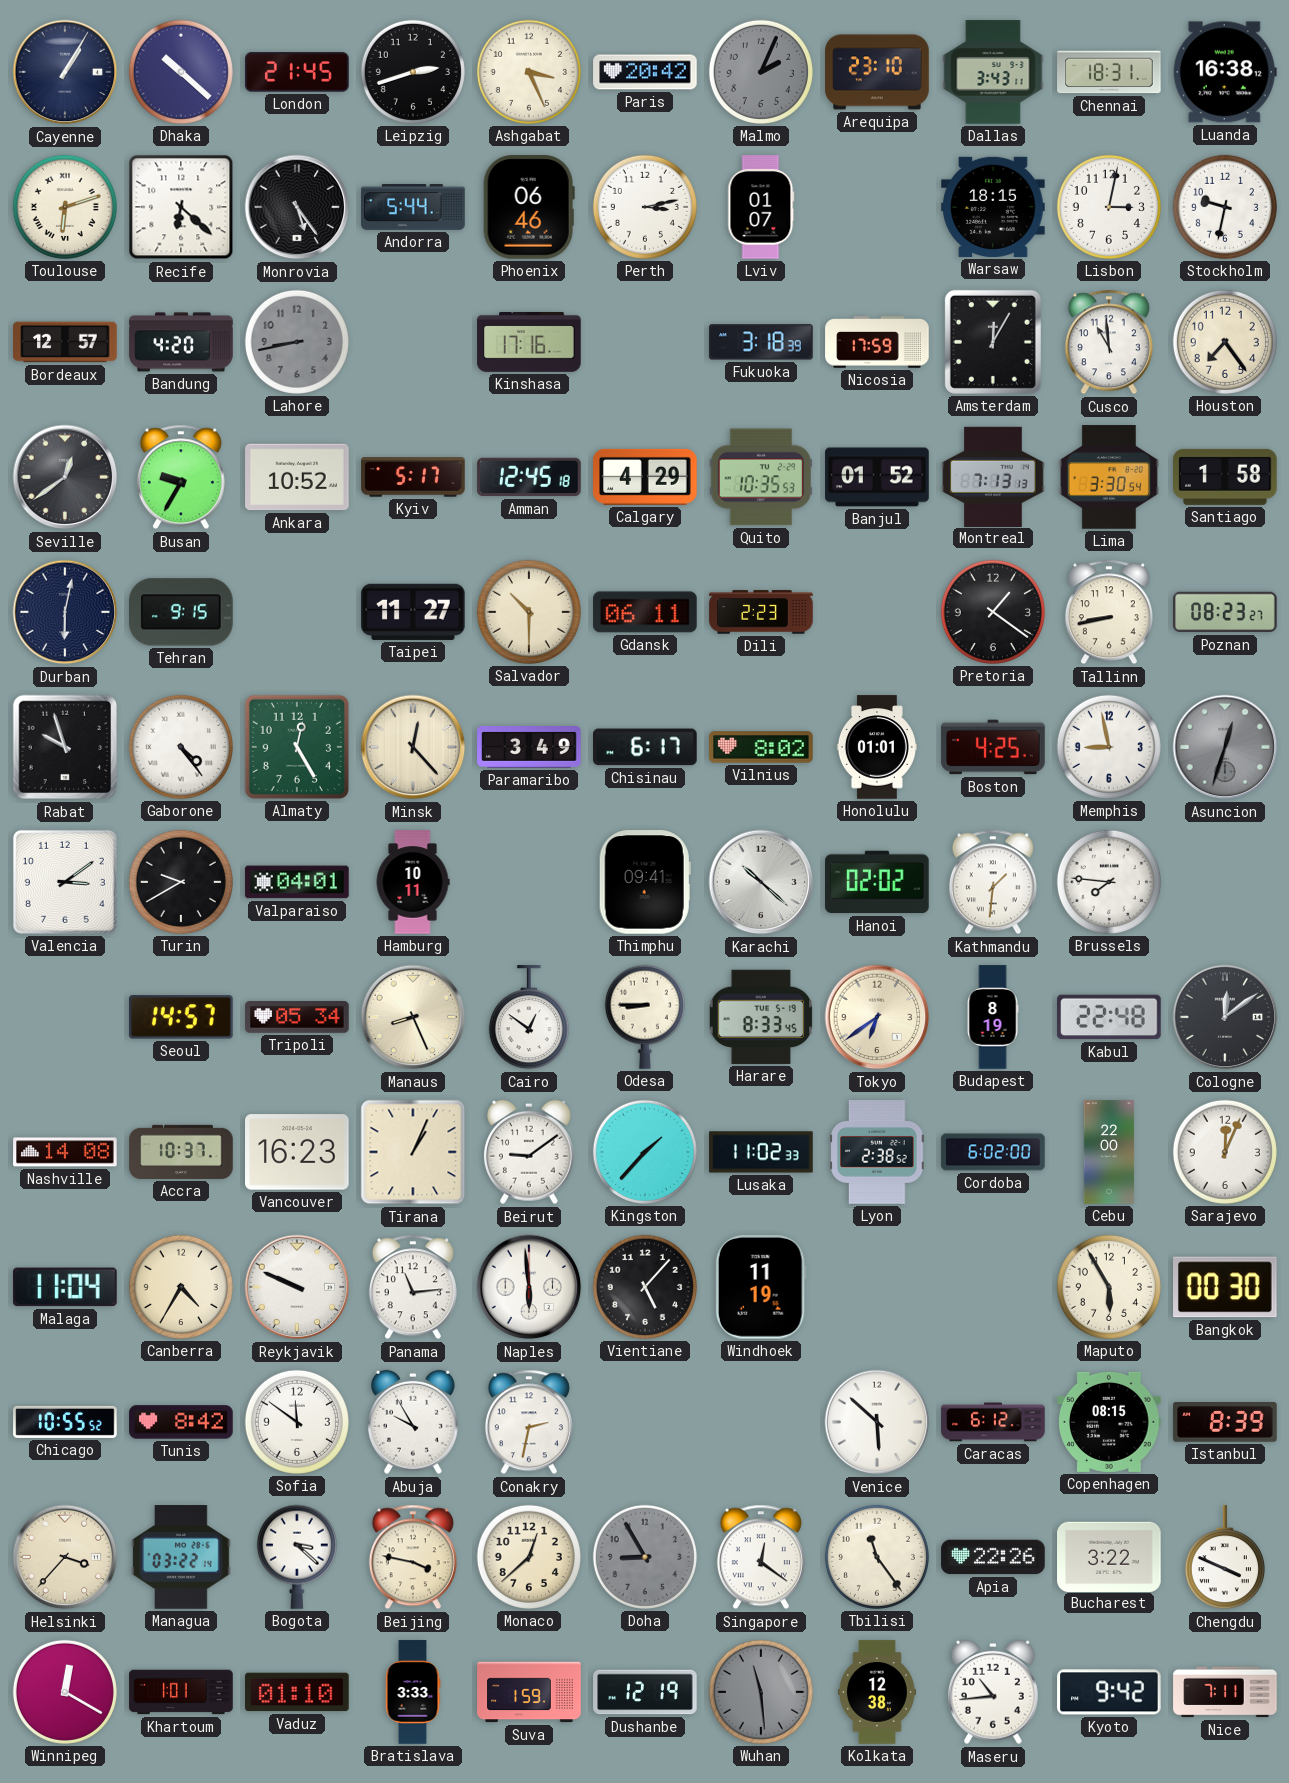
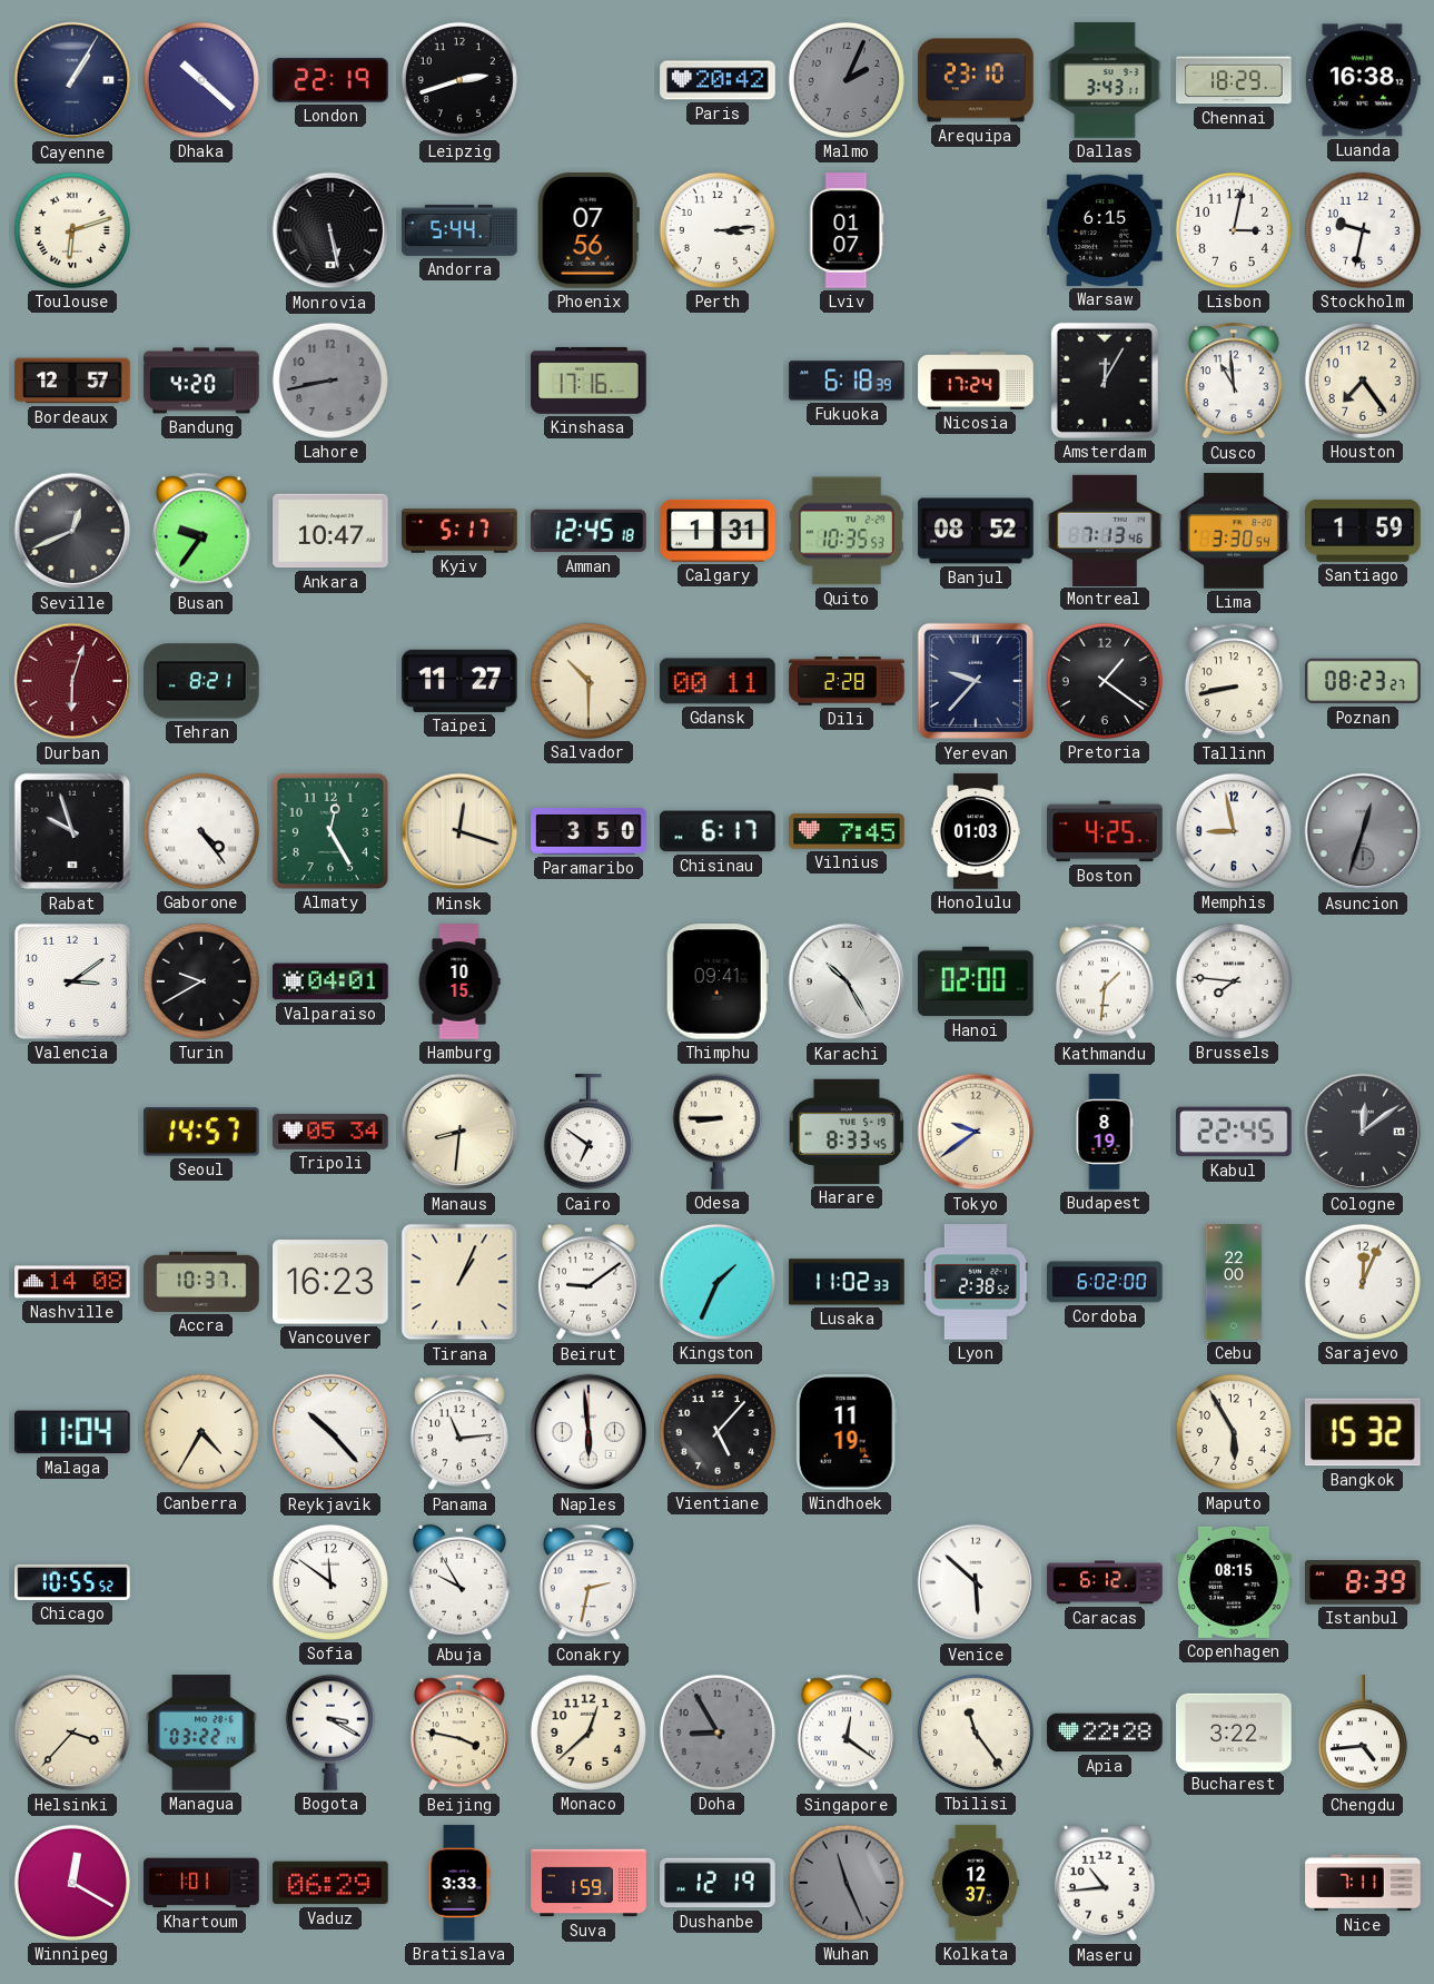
London: 21:45 -> 22:19
Ashgabat: 3:26 -> none
Chennai: 18:31 -> 18:29
Recife: 6:22 -> none
Monrovia: 5:24 -> 5:28
Phoenix: 06:46 -> 07:56
Perth: 3:13 -> 3:14
Warsaw: 18:15 -> 6:15
Fukuoka: 3:18 -> 6:18
Nicosia: 17:59 -> 17:24
Seville: 12:39 -> 12:41
Busan: 9:35 -> 9:36
Ankara: 10:52 -> 10:47
Calgary: 4:29 -> 1:31
Banjul: 01:52 -> 08:52
Montreal: 7:13:13 -> 7:13:46
Santiago: 1:58 -> 1:59
Durban: 6:02 -> 6:03
Durban dial: navy -> burgundy
Tehran: 9:15 -> 8:21
Gdansk: 06:11 -> 00:11
Dili: 2:23 -> 2:28
Yerevan: none -> 9:37
Minsk: 12:23 -> 12:18
Paramaribo: 3:49 -> 3:50
Vilnius: 8:02 -> 7:45
Honolulu: 01:01 -> 01:03
Hamburg: 10:11 -> 10:15
Karachi: 10:22 -> 10:25
Hanoi: 02:02 -> 02:00
Manaus: 8:26 -> 8:31
Cairo: 12:51 -> 6:51
Tokyo: 6:39 -> 9:39
Kabul: 22:48 -> 22:45
Kingston: 1:37 -> 1:34
Reykjavik: 9:49 -> 10:23
Bangkok: 00:30 -> 15:32
Tunis: 8:42 -> none
Bogota: 3:22 -> 3:20
Apia: 22:26 -> 22:28
Chengdu: 3:49 -> 4:44
Vaduz: 01:10 -> 06:29
Wuhan: 11:29 -> 11:26
Kolkata: 12:38 -> 12:37
Kyoto: 9:42 -> none
